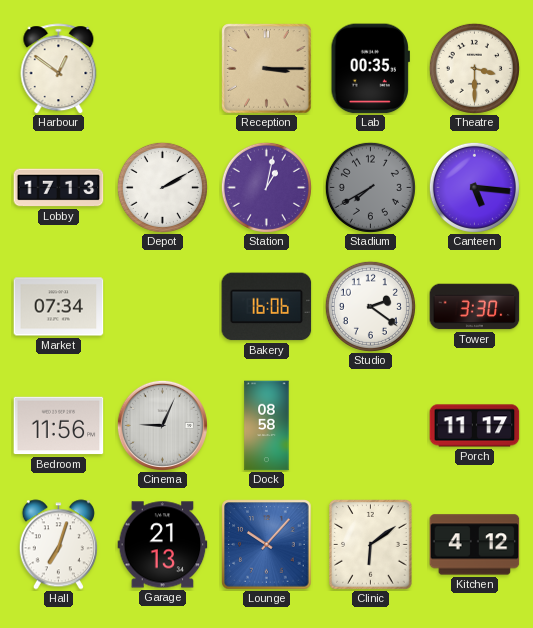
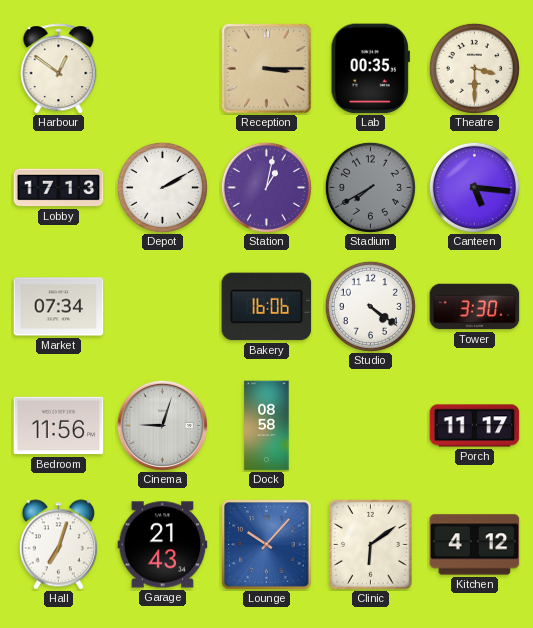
Studio: 2:21 -> 4:21
Cinema: 9:04 -> 9:03
Garage: 21:13 -> 21:43
